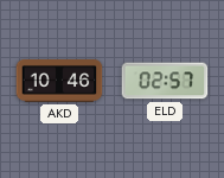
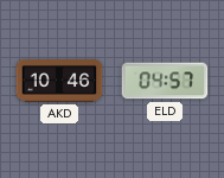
ELD: 02:57 -> 04:57
